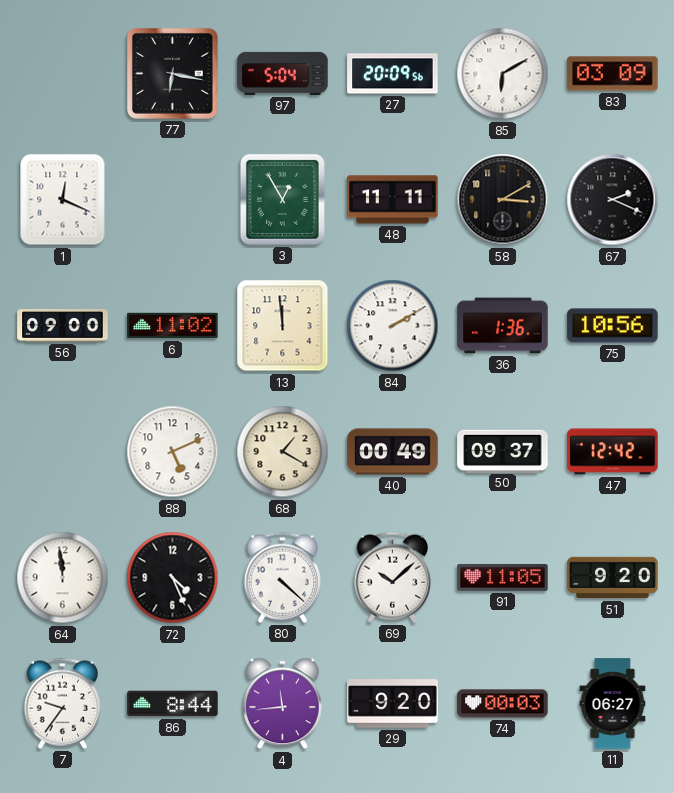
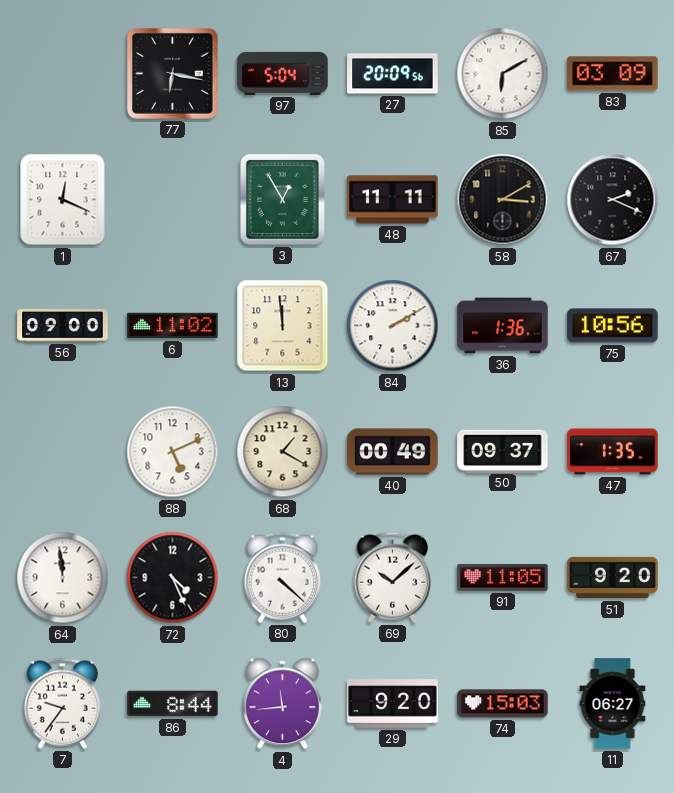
47: 12:42 -> 1:35
74: 00:03 -> 15:03
